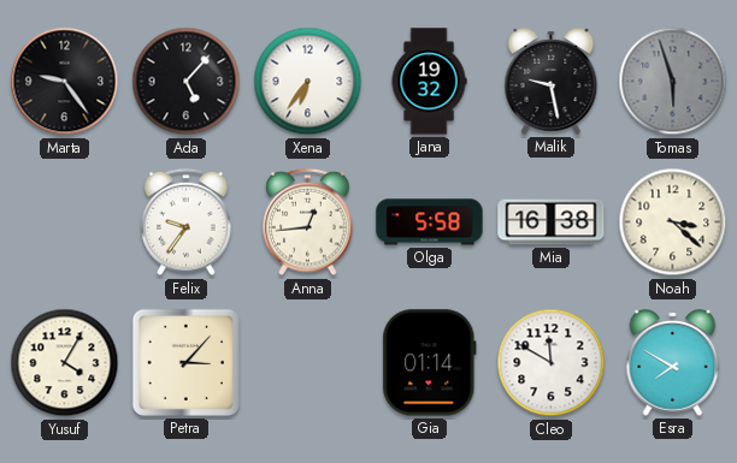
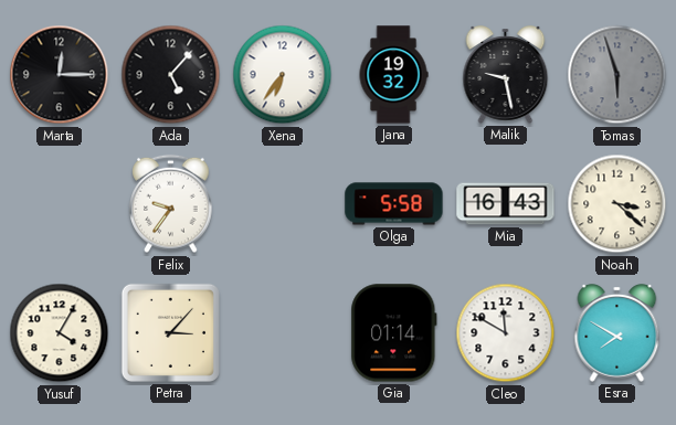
Marta: 9:24 -> 12:15
Anna: 12:44 -> none
Mia: 16:38 -> 16:43
